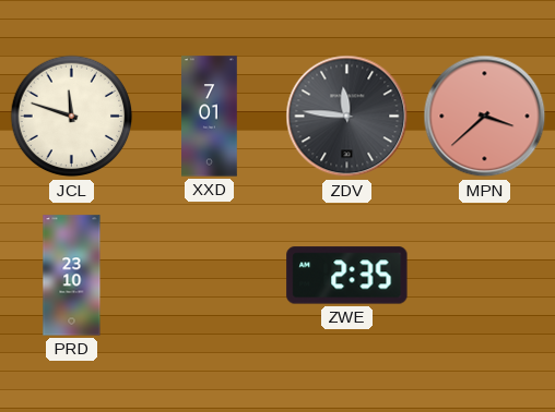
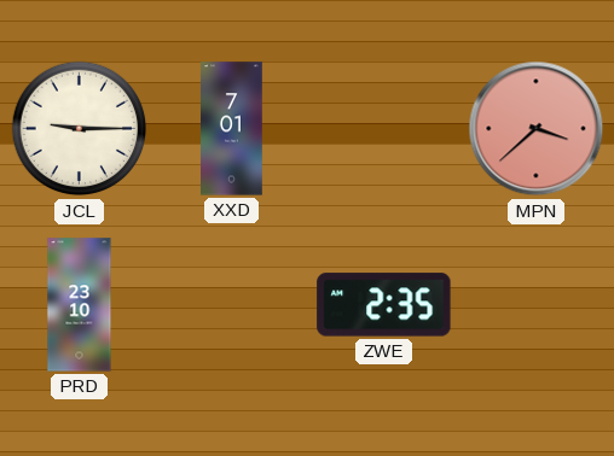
JCL: 11:48 -> 9:15
ZDV: 11:46 -> none
